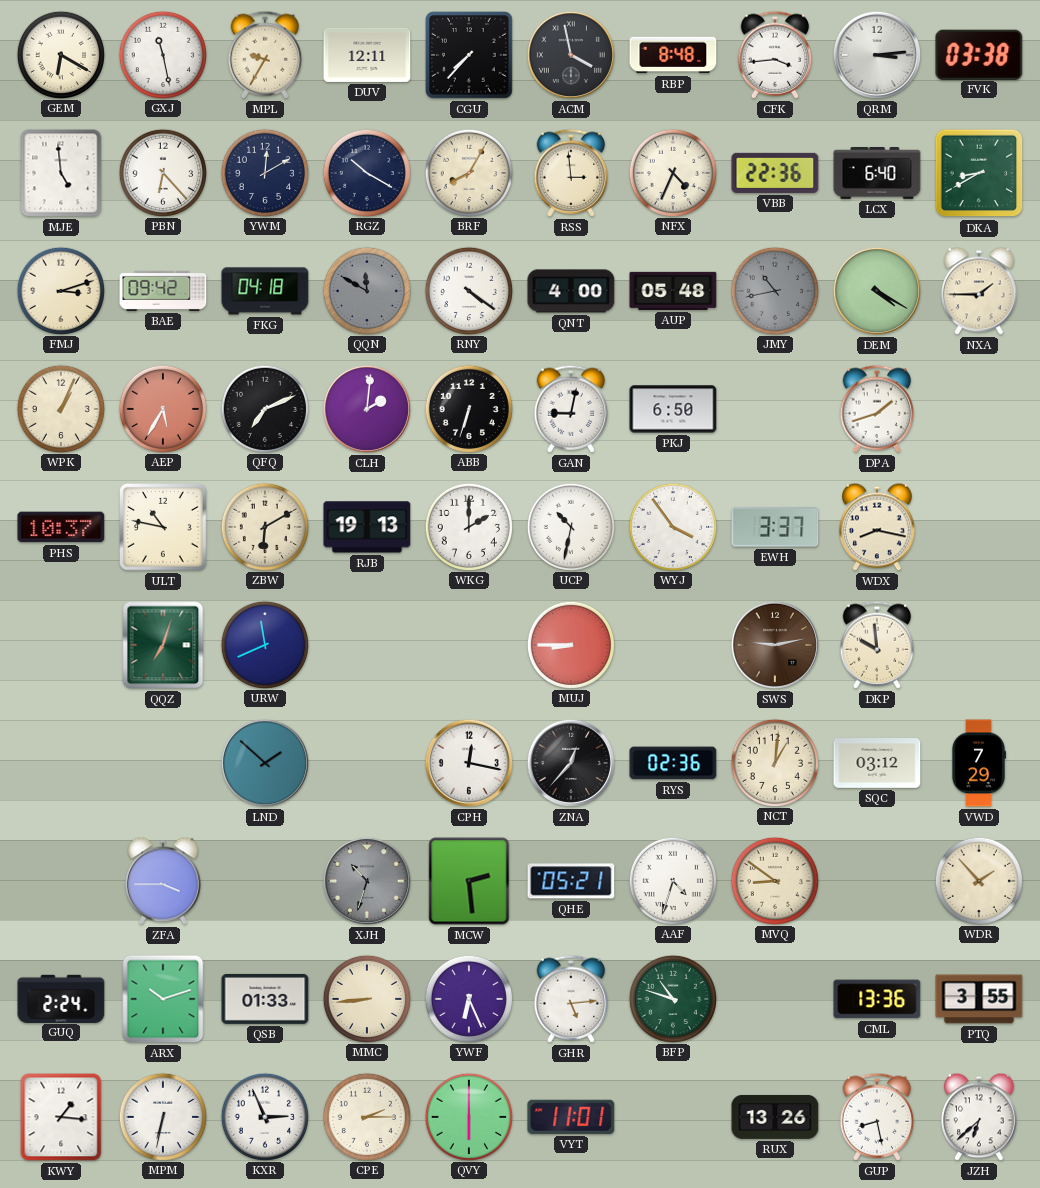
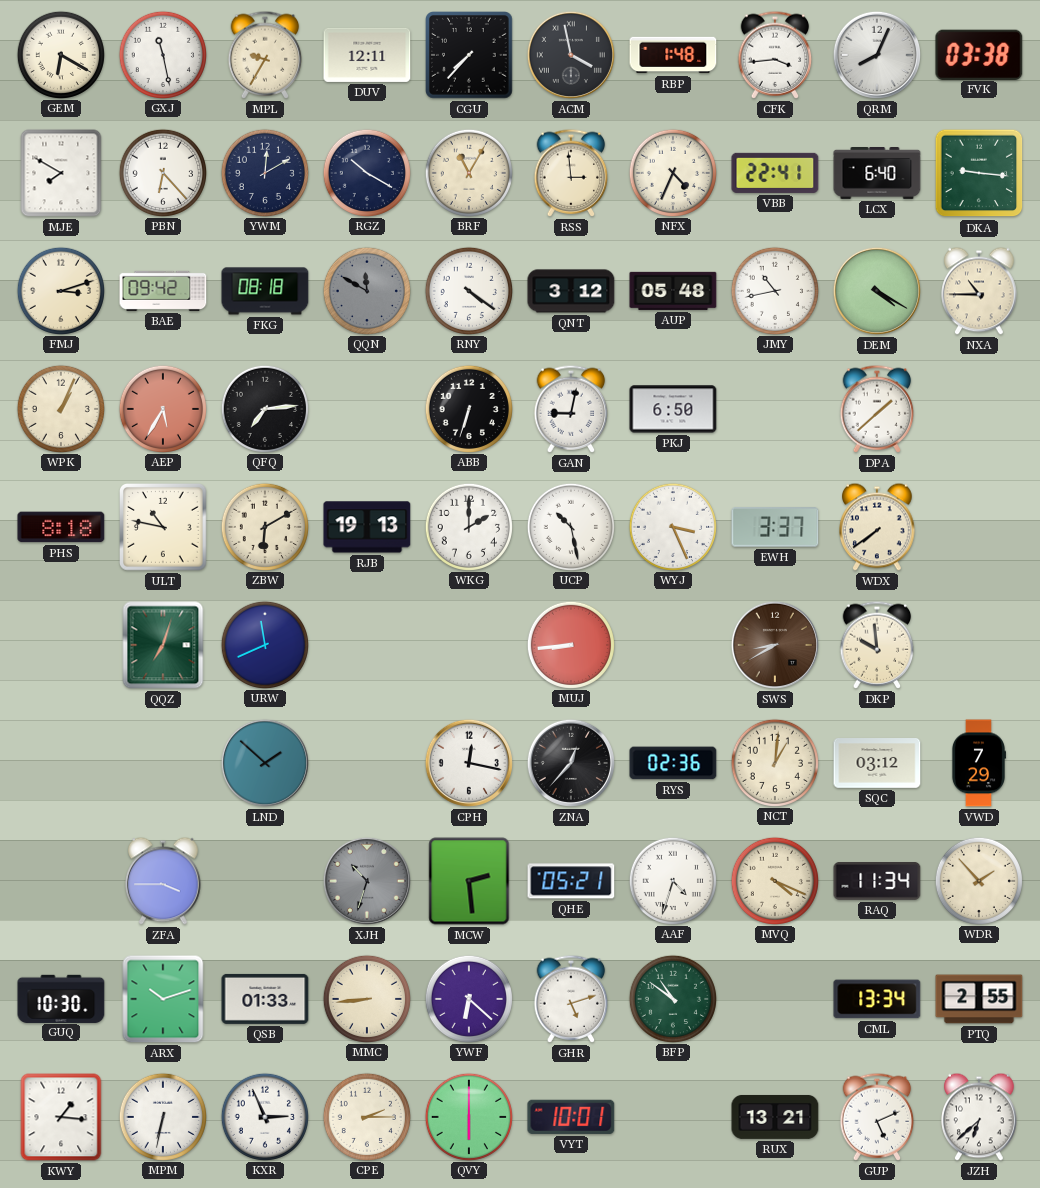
RBP: 8:48 -> 1:48
QRM: 3:14 -> 8:04
MJE: 4:59 -> 7:50
BRF: 8:05 -> 11:05
VBB: 22:36 -> 22:41
DKA: 8:40 -> 9:16
FKG: 04:18 -> 08:18
QNT: 4:00 -> 3:12
JMY dial: grey -> white
NXA: 1:45 -> 10:45
QFQ: 7:11 -> 7:14
CLH: 2:01 -> none
DPA: 1:42 -> 1:38
PHS: 10:37 -> 8:18
UCP: 10:32 -> 10:28
WYJ: 3:54 -> 3:26
WDX: 8:17 -> 7:39
MUJ: 8:45 -> 8:44
SWS: 9:13 -> 8:40
MVQ: 8:51 -> 4:19
RAQ: none -> 11:34
GUQ: 2:24 -> 10:30
YWF: 6:26 -> 6:22
GHR: 5:14 -> 5:12
BFP: 10:48 -> 10:51
CML: 13:36 -> 13:34
PTQ: 3:55 -> 2:55
VYT: 11:01 -> 10:01
RUX: 13:26 -> 13:21
GUP: 8:28 -> 5:11
